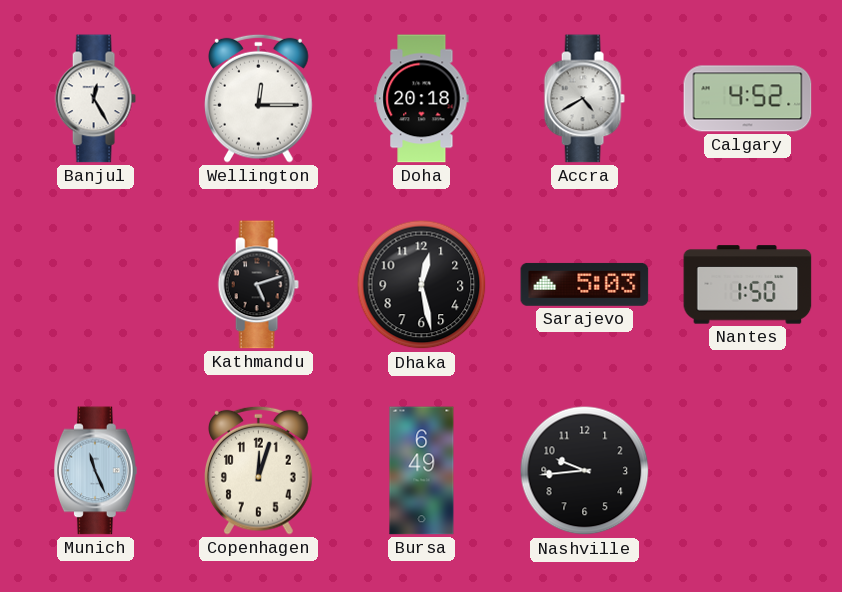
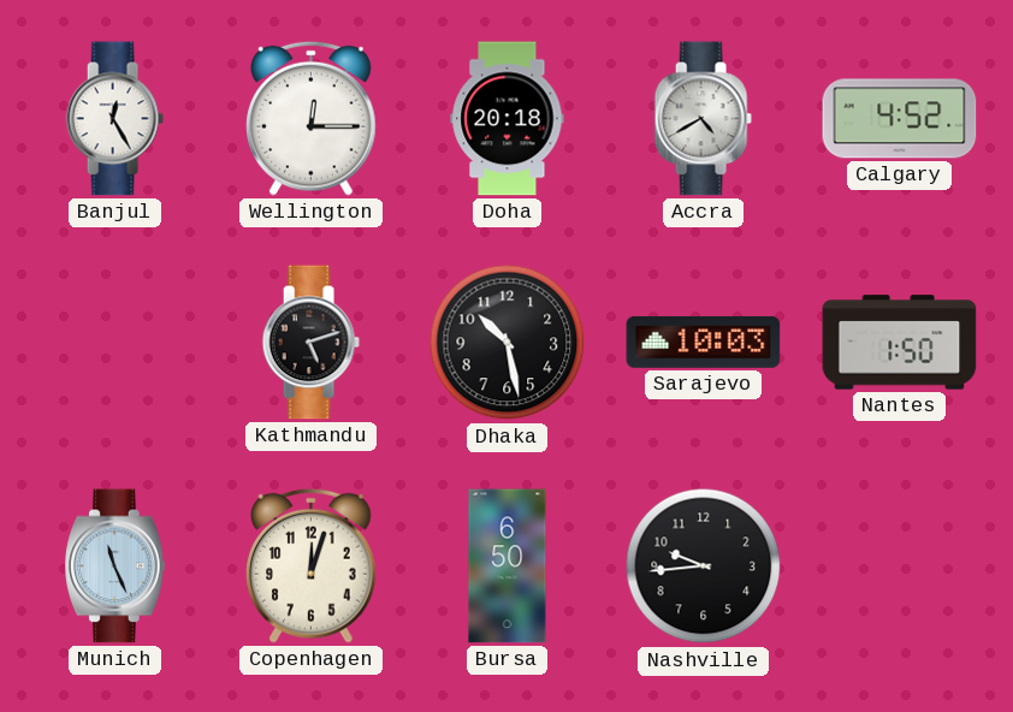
Dhaka: 12:28 -> 10:28
Sarajevo: 5:03 -> 10:03
Bursa: 6:49 -> 6:50
